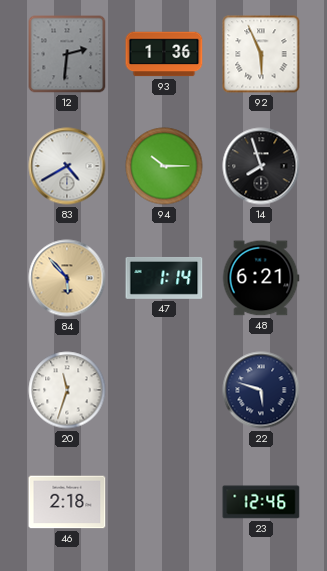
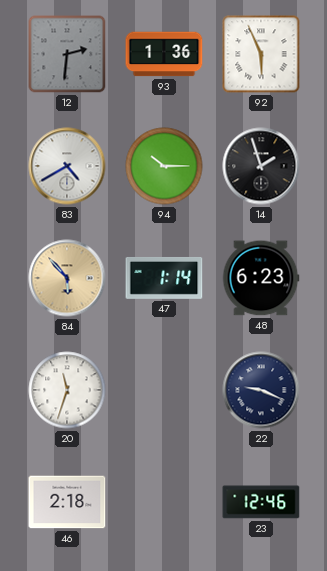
14: 7:57 -> 1:57
48: 6:21 -> 6:23
22: 5:48 -> 9:19
